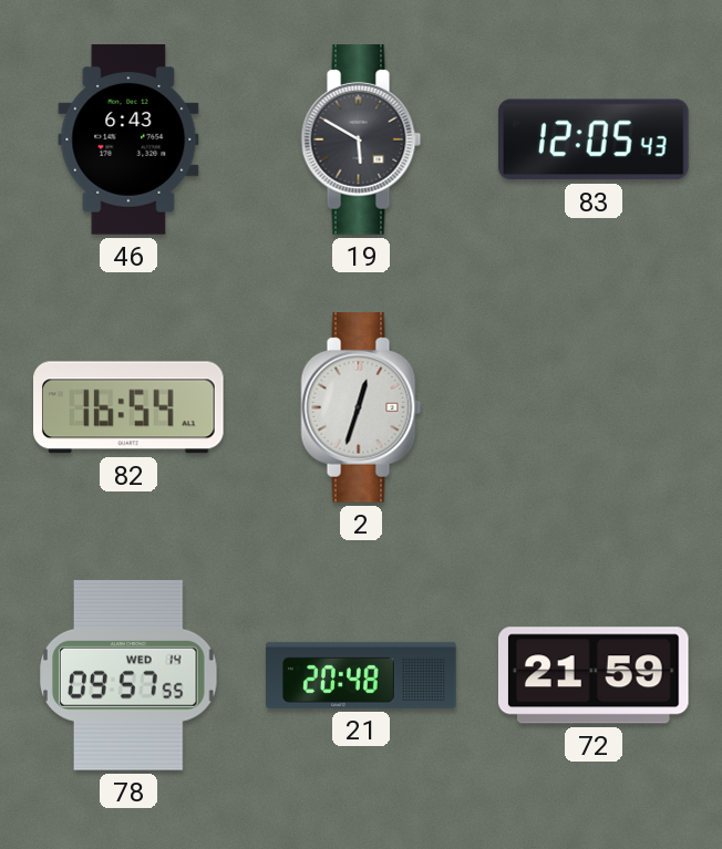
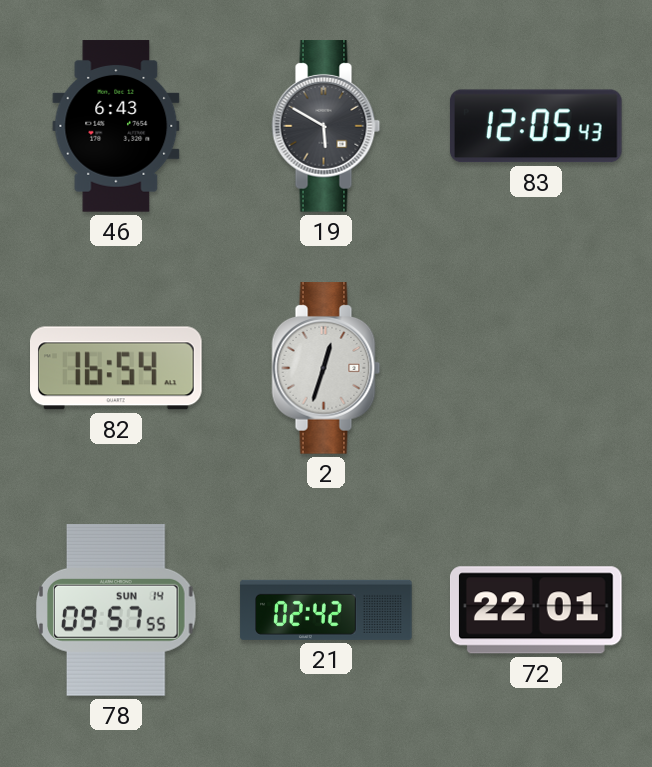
78 date: WED 14 -> SUN 14
21: 20:48 -> 02:42
72: 21:59 -> 22:01
